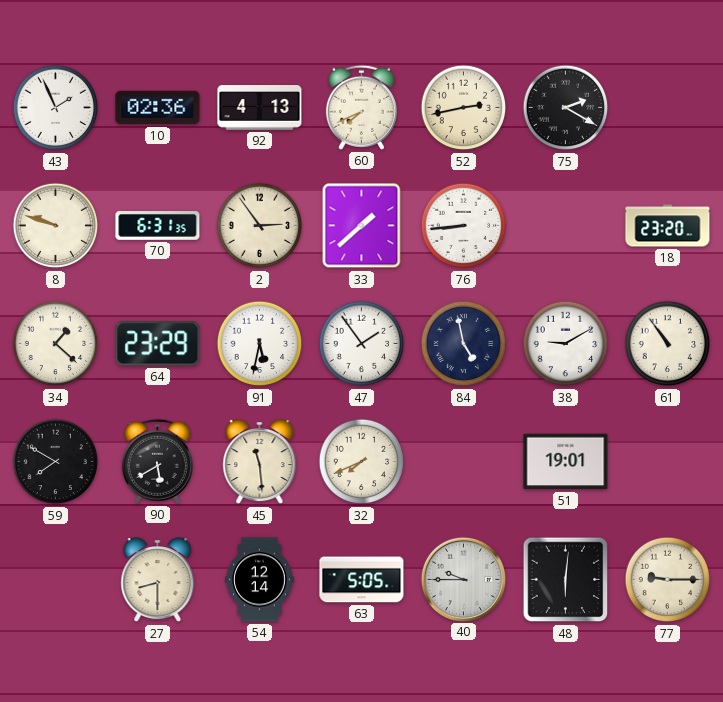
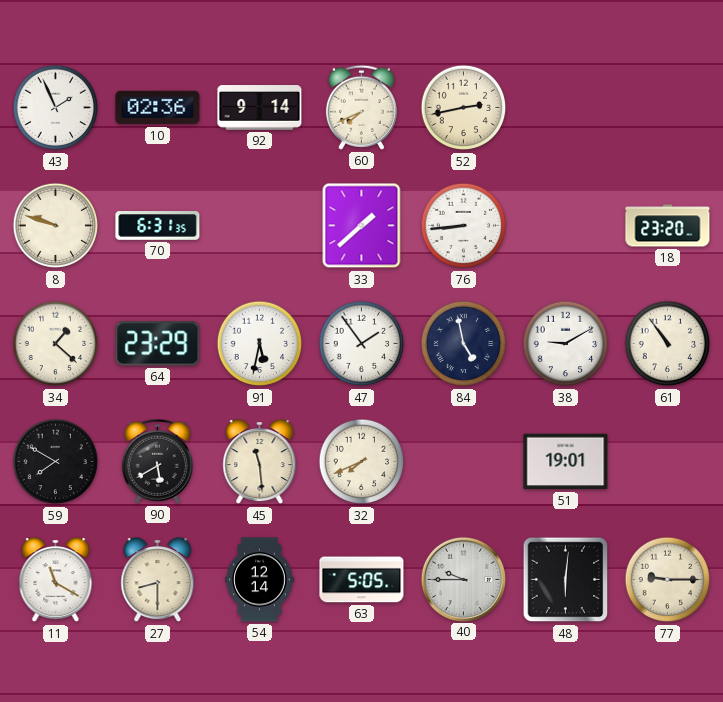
92: 4:13 -> 9:14
75: 2:20 -> none
2: 2:54 -> none
11: none -> 11:20
